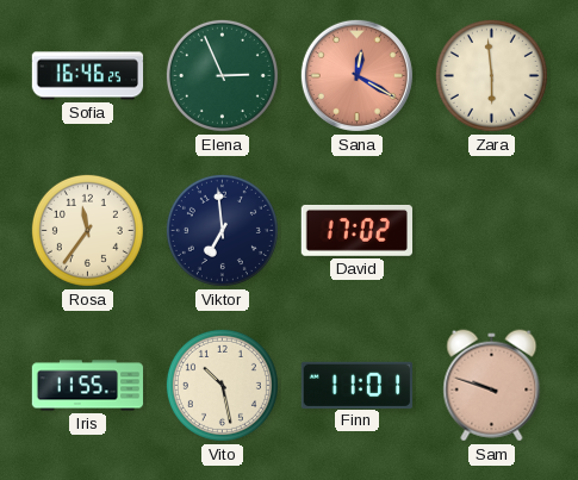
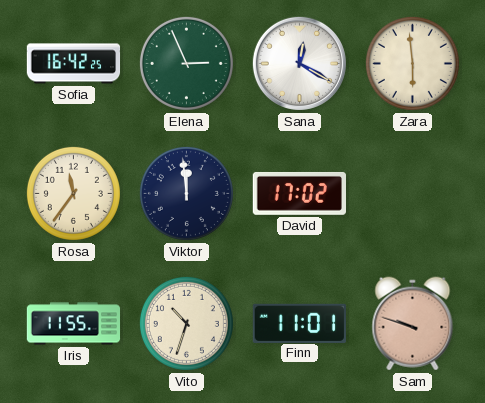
Sofia: 16:46 -> 16:42
Sana dial: salmon -> white
Viktor: 6:59 -> 11:59
Vito: 10:28 -> 10:33
